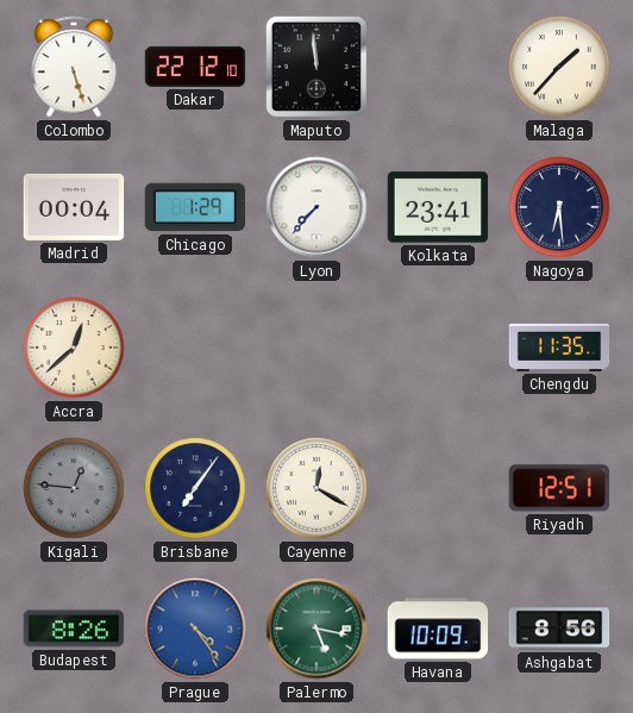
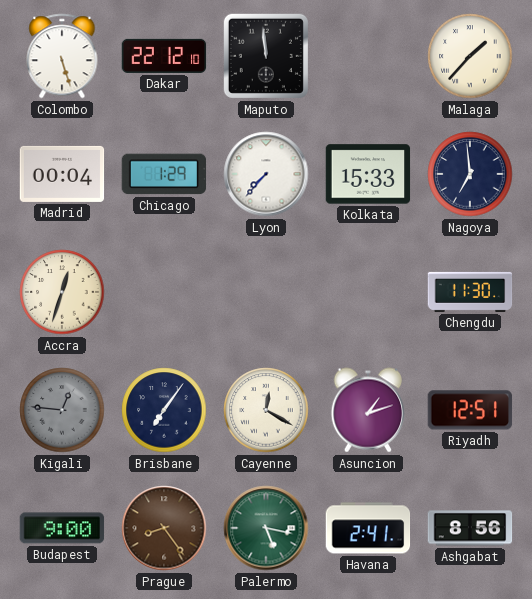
Kolkata: 23:41 -> 15:33
Nagoya: 6:29 -> 6:59
Accra: 12:38 -> 12:33
Chengdu: 11:35 -> 11:30
Asuncion: none -> 1:12
Budapest: 8:26 -> 9:00
Prague: 4:24 -> 8:24
Prague dial: blue -> brown
Havana: 10:09 -> 2:41
